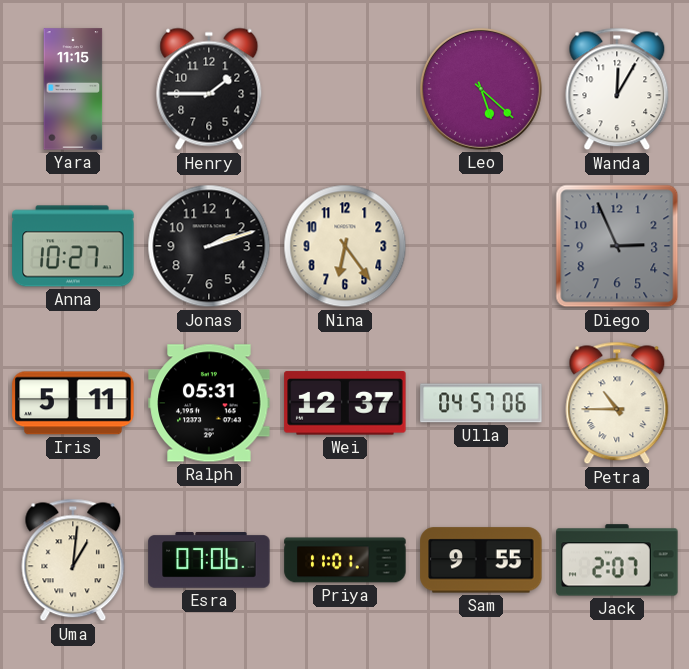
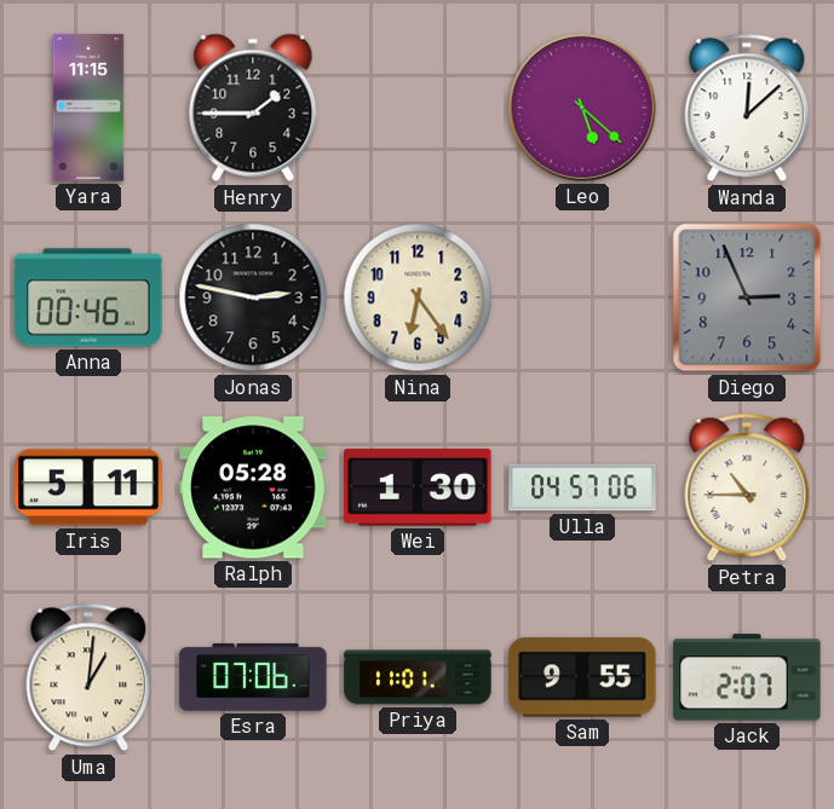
Wanda: 12:05 -> 12:08
Anna: 10:27 -> 00:46
Jonas: 2:12 -> 2:47
Ralph: 05:31 -> 05:28
Wei: 12:37 -> 1:30
